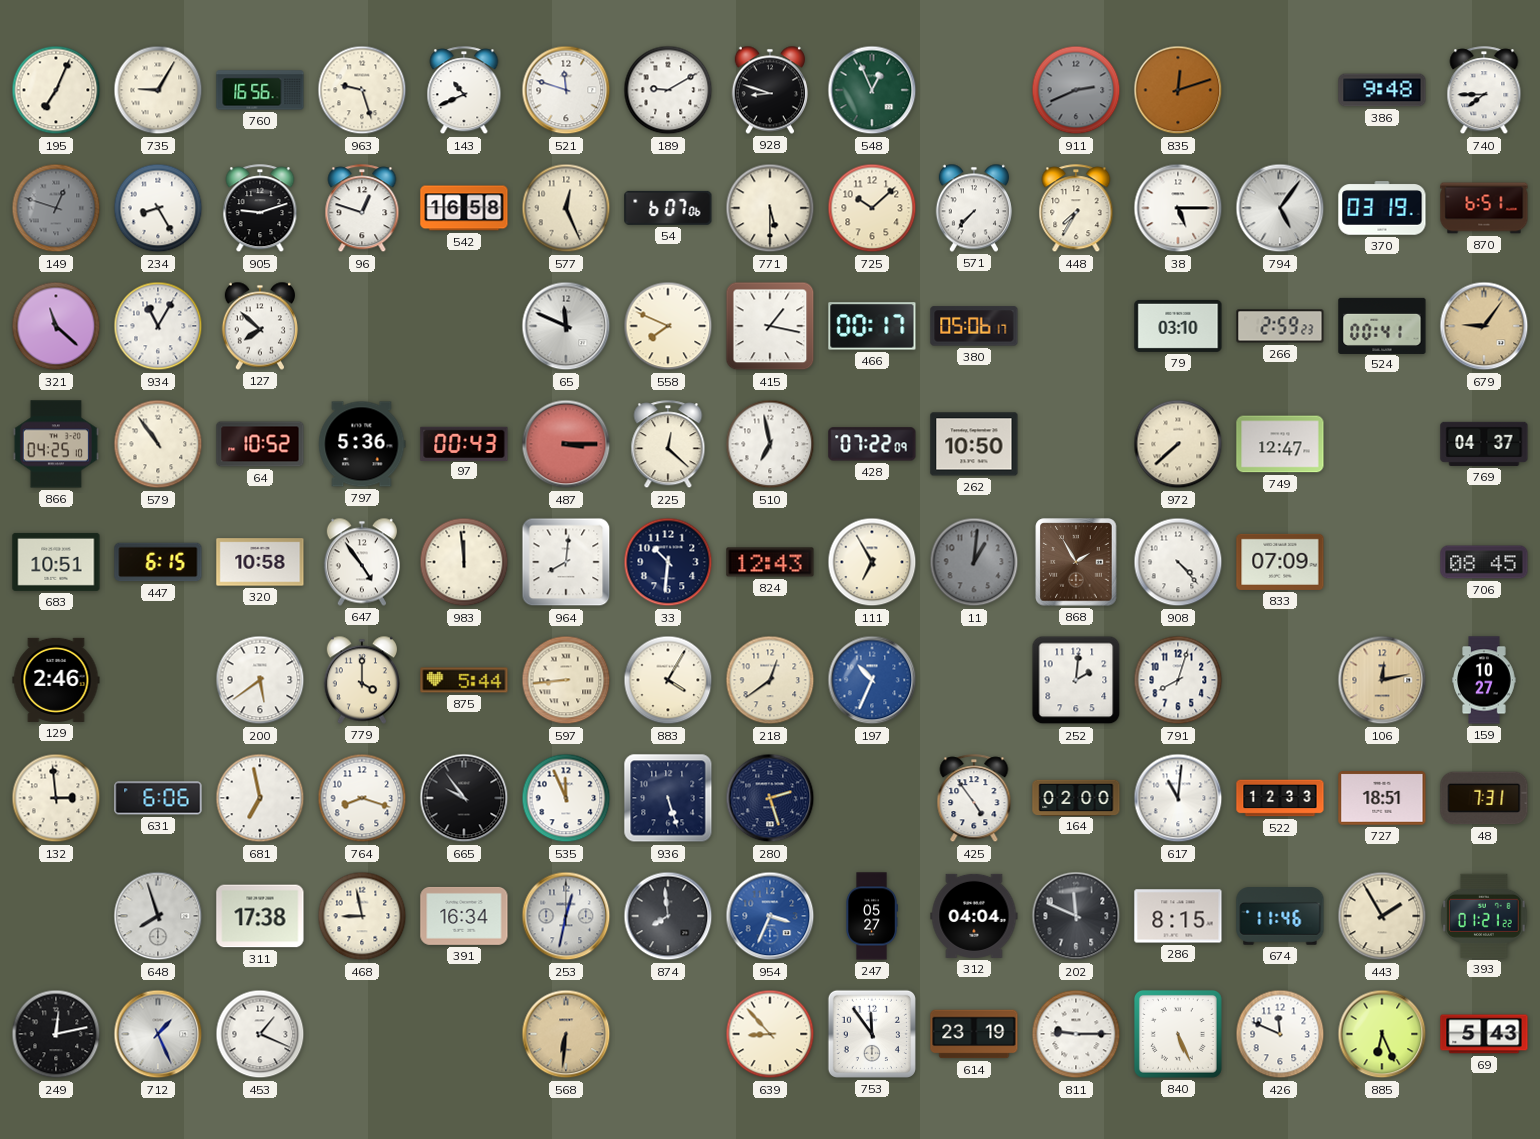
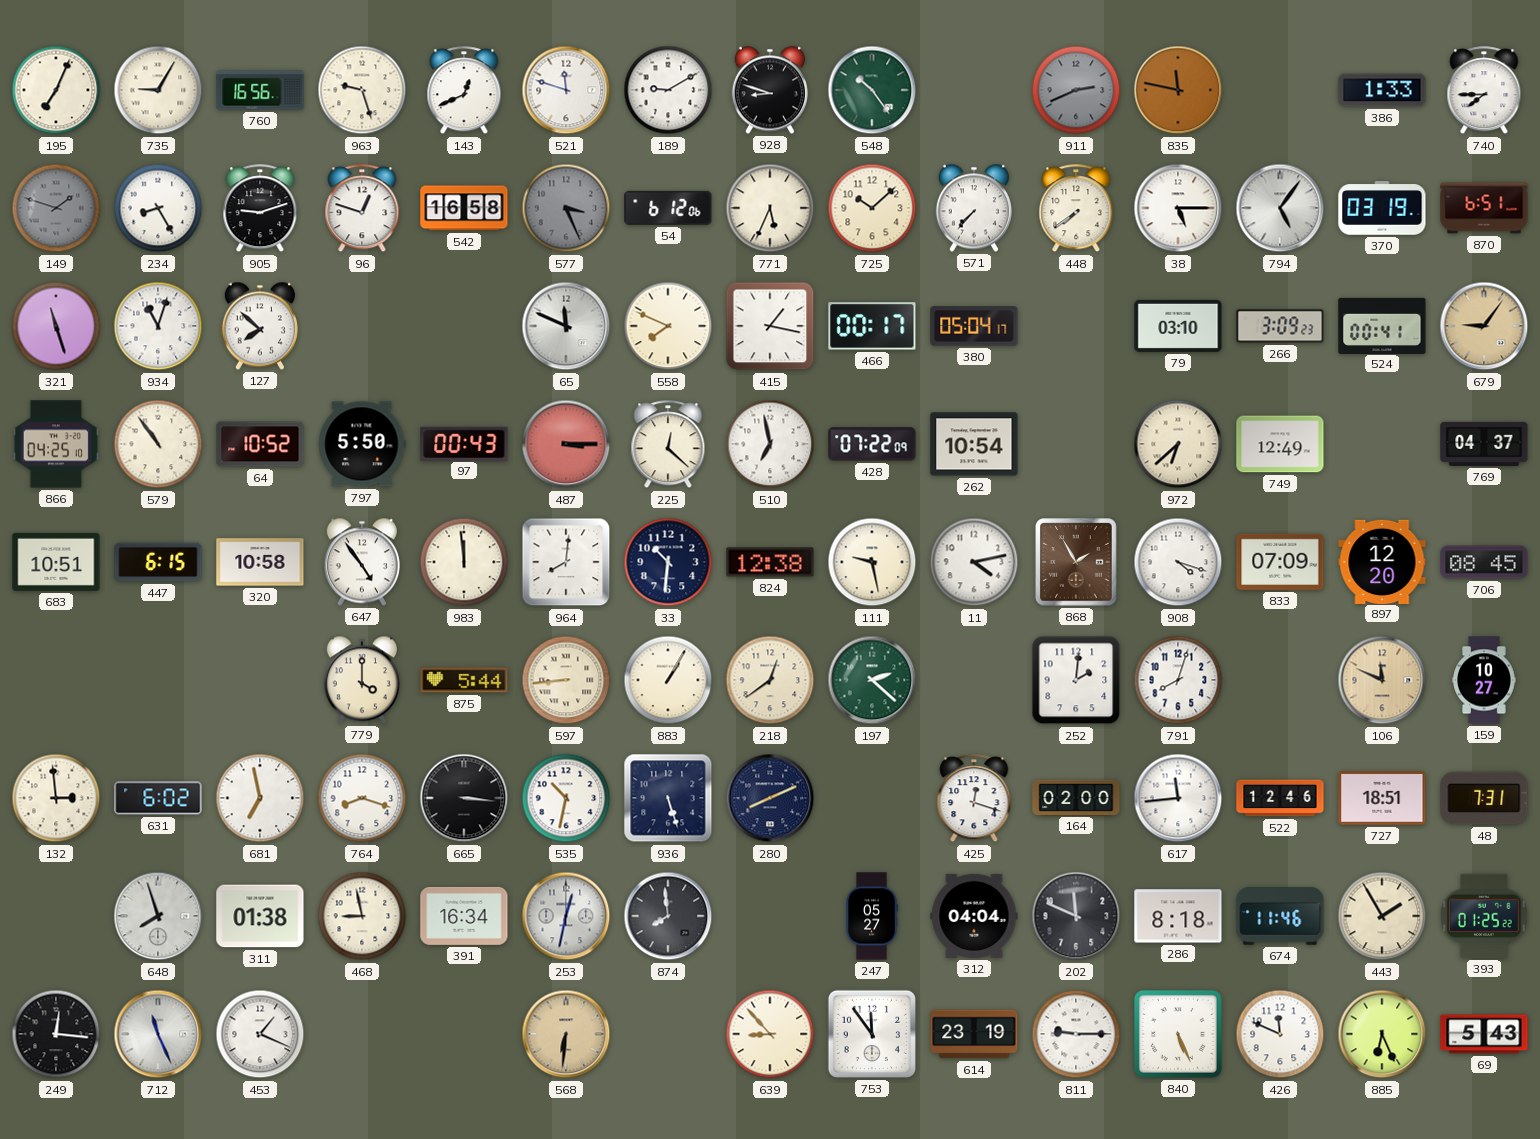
143: 10:41 -> 12:41
548: 12:56 -> 10:24
835: 12:12 -> 11:47
386: 9:48 -> 1:33
149: 12:48 -> 1:48
577: 12:26 -> 3:26
577 dial: cream -> grey
54: 6:07 -> 6:12
771: 5:30 -> 5:34
448: 7:35 -> 7:39
321: 11:22 -> 11:27
934: 11:05 -> 11:03
380: 05:06 -> 05:04
266: 2:59 -> 3:09
797: 5:36 -> 5:50
262: 10:50 -> 10:54
972: 7:38 -> 6:38
749: 12:47 -> 12:49
824: 12:43 -> 12:38
111: 6:55 -> 9:28
11: 1:01 -> 4:13
11 dial: grey -> white
908: 4:23 -> 4:18
897: none -> 12:20
129: 2:46 -> none
200: 5:39 -> none
883: 4:05 -> 1:05
197: 10:34 -> 2:22
197 dial: blue -> green
106: 12:13 -> 11:49
631: 6:06 -> 6:02
665: 9:54 -> 3:16
535: 11:56 -> 10:32
280: 2:27 -> 8:11
425: 4:54 -> 12:18
617: 11:01 -> 11:44
522: 12:33 -> 12:46
311: 17:38 -> 01:38
954: 3:34 -> none
286: 8:15 -> 8:18
393: 01:21 -> 01:25
249: 12:13 -> 12:16
712: 1:26 -> 11:26
